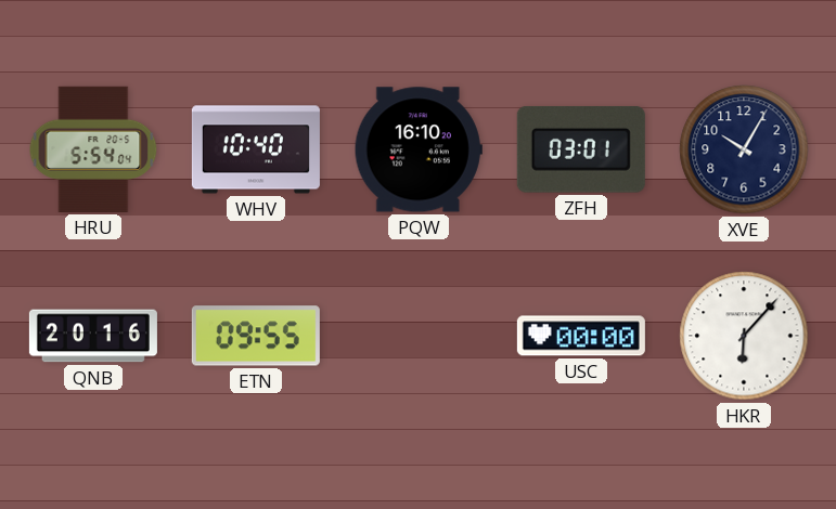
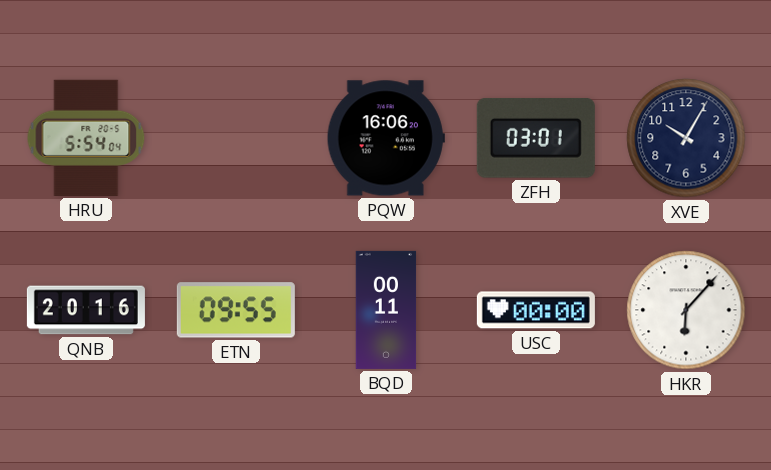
WHV: 10:40 -> none
PQW: 16:10 -> 16:06
BQD: none -> 00:11
